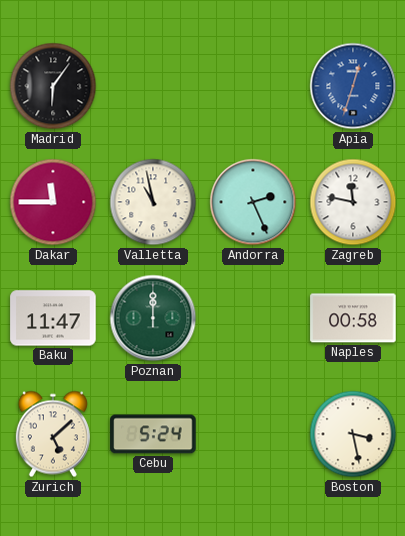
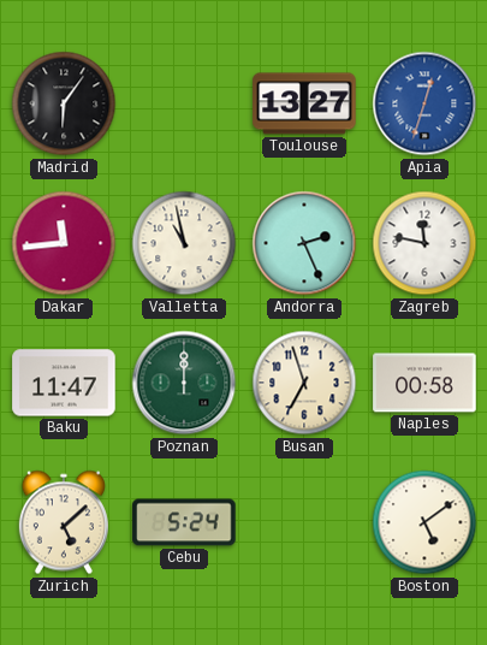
Toulouse: none -> 13:27
Dakar: 11:45 -> 11:44
Busan: none -> 6:57
Boston: 3:28 -> 5:09
